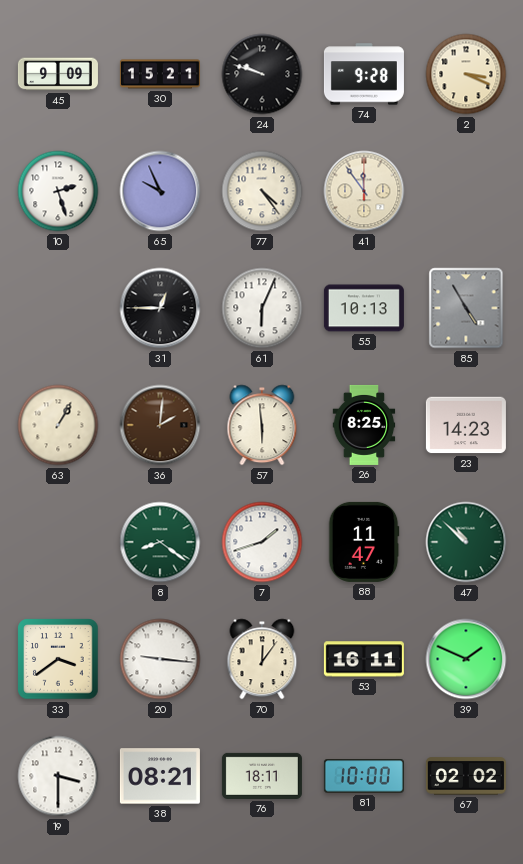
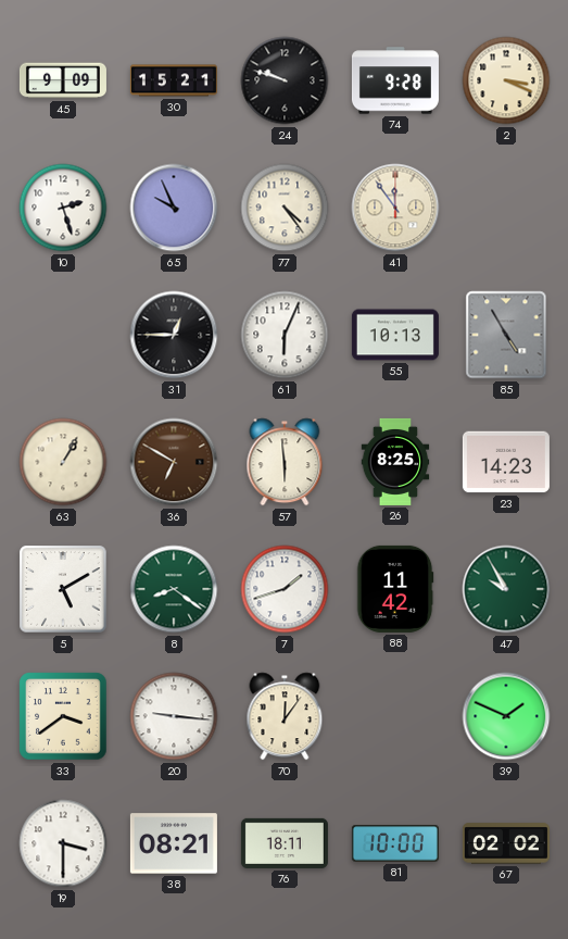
36: 2:01 -> 6:50
5: none -> 5:10
88: 11:47 -> 11:42
47: 10:52 -> 9:55
53: 16:11 -> none
